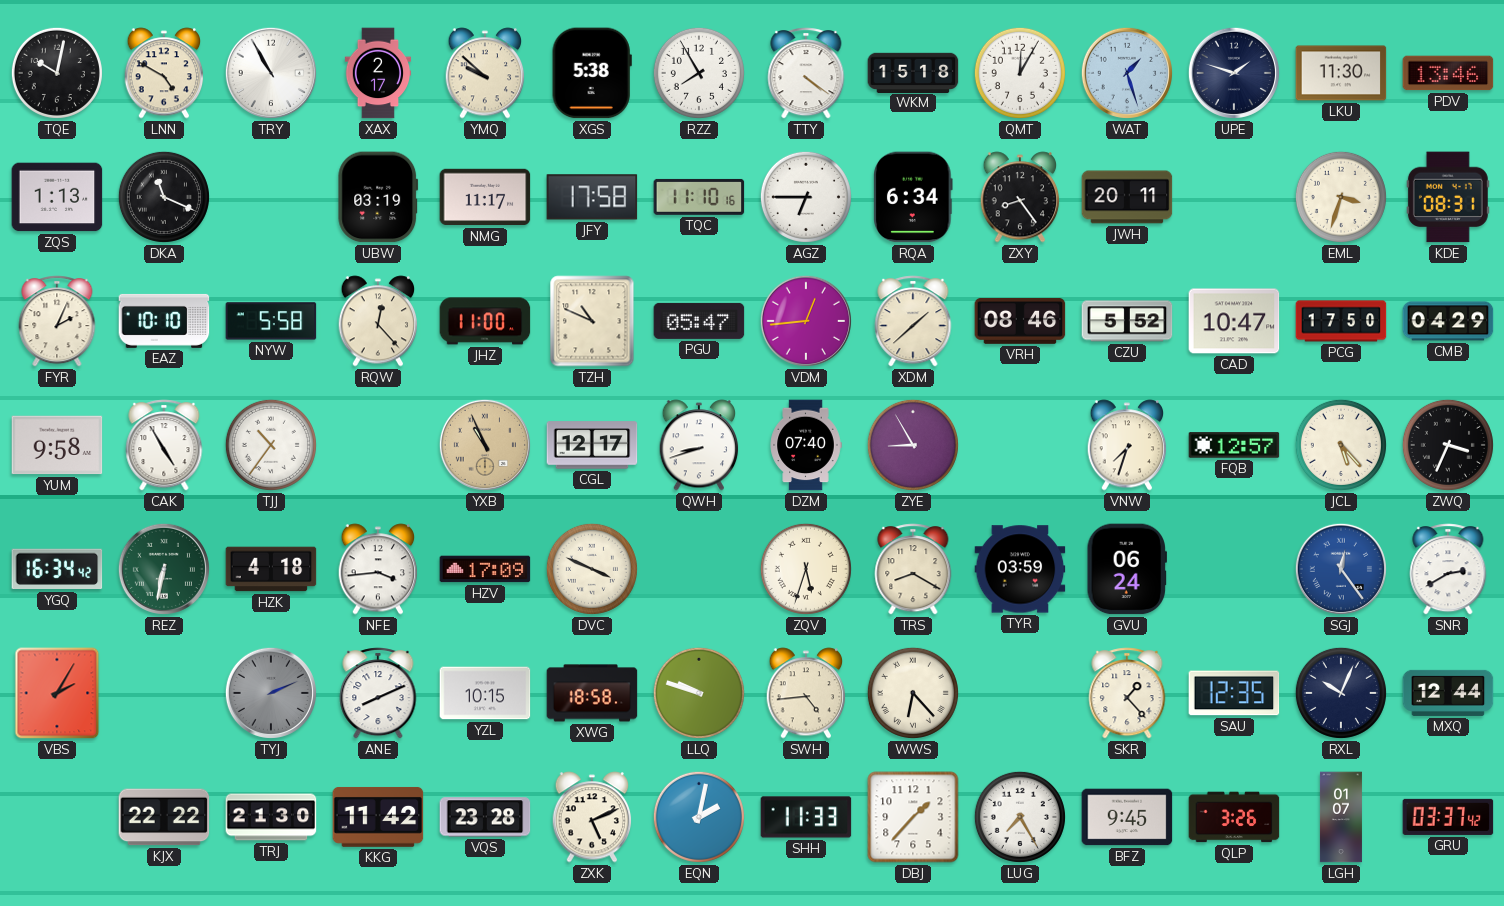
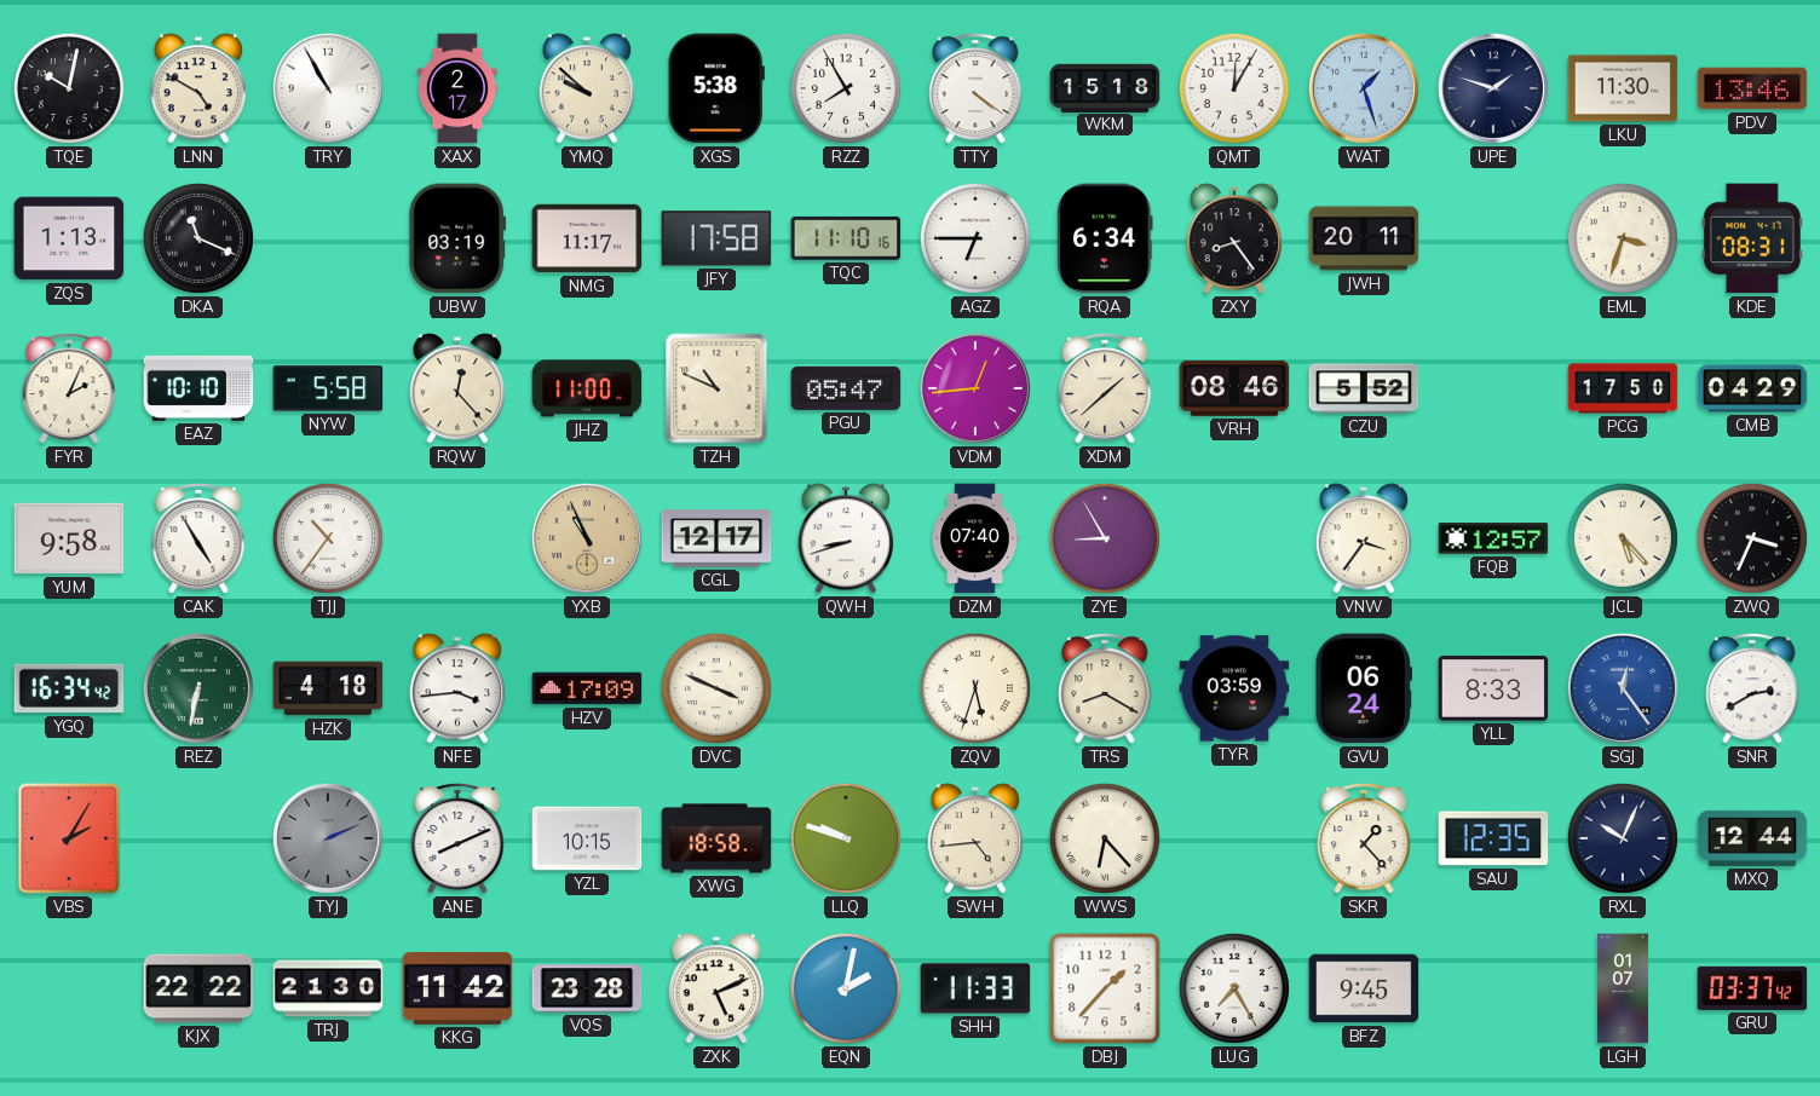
CAD: 10:47 -> none
VNW: 7:33 -> 3:36
YLL: none -> 8:33
QLP: 3:26 -> none
